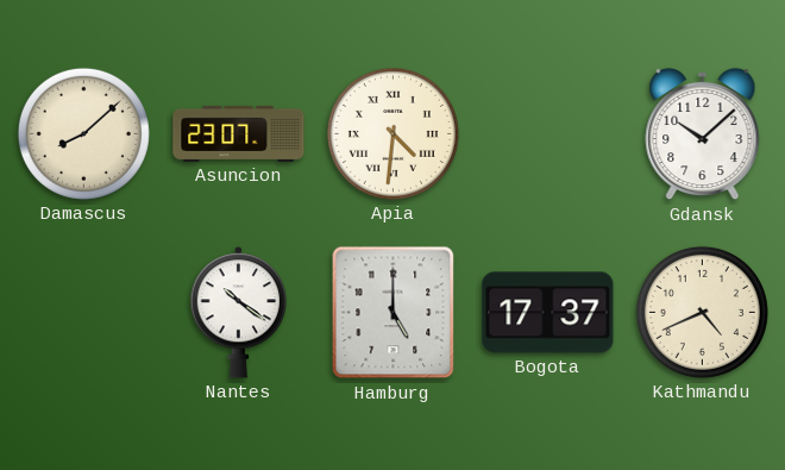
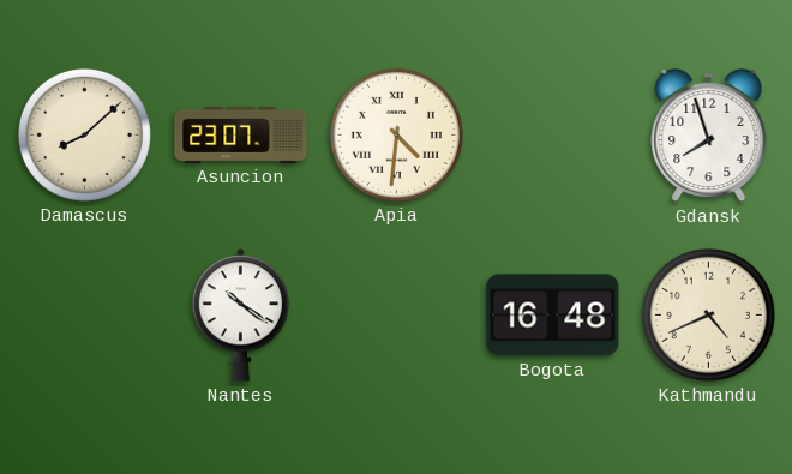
Gdansk: 10:08 -> 7:57
Hamburg: 5:00 -> none
Bogota: 17:37 -> 16:48
